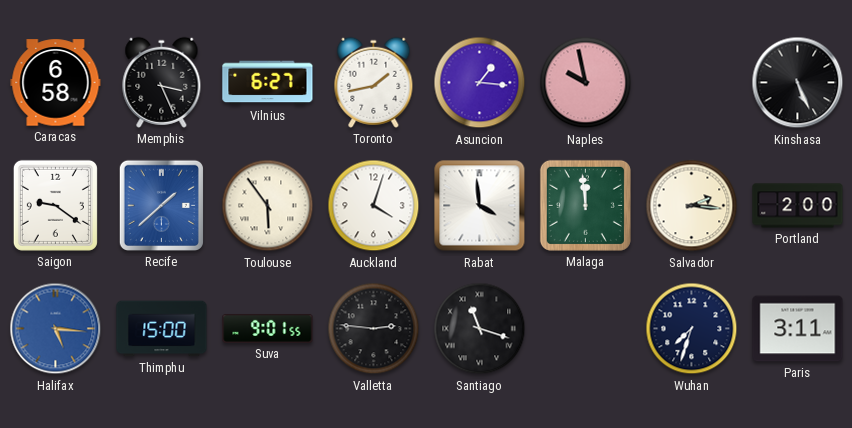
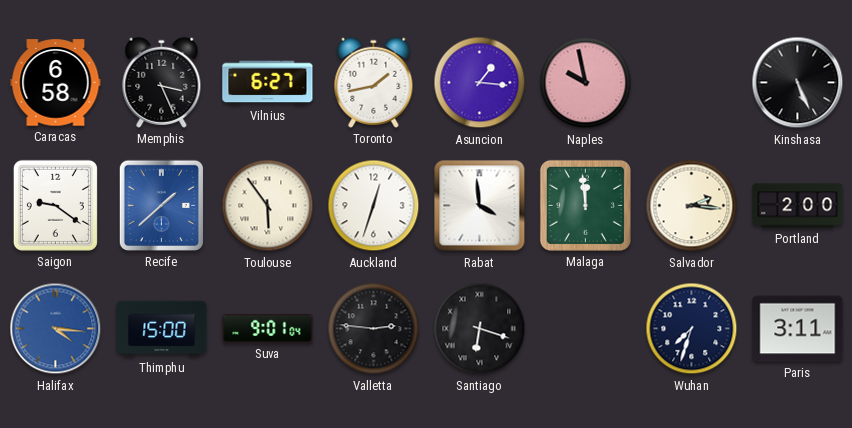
Auckland: 4:03 -> 12:33
Halifax: 5:16 -> 4:16
Suva: 9:01:55 -> 9:01:04
Santiago: 11:18 -> 6:18
